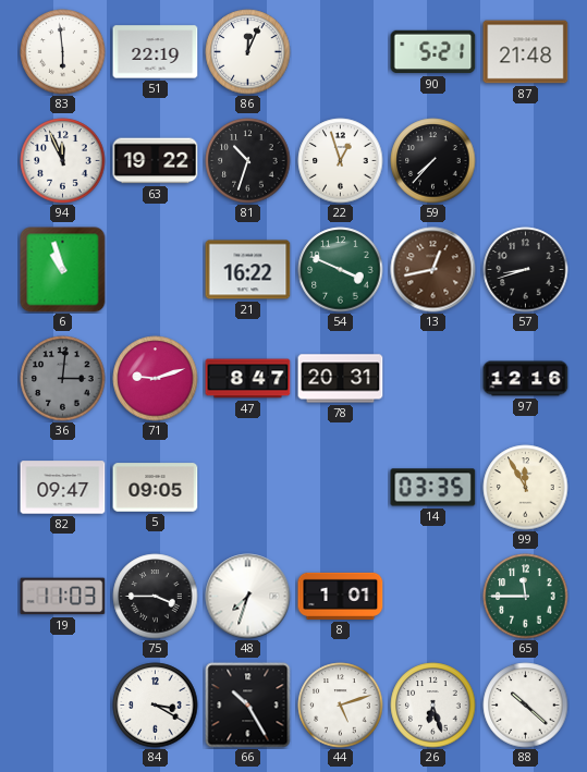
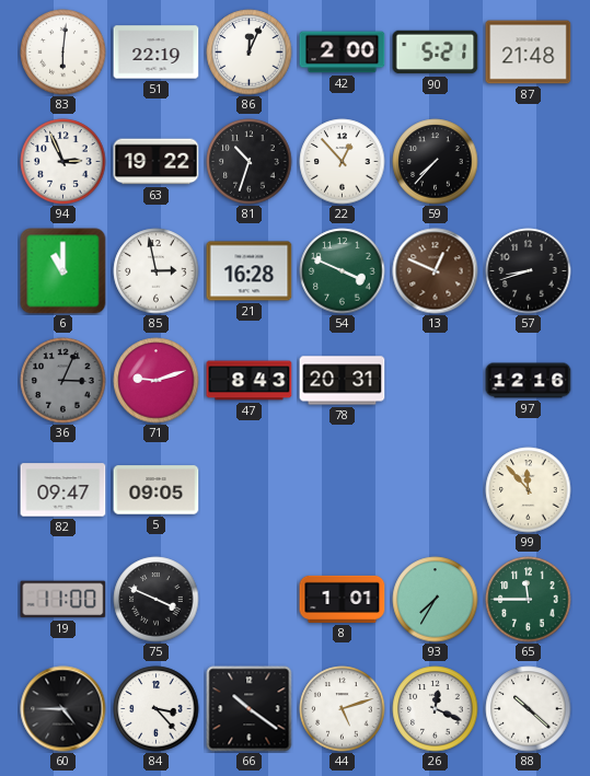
83: 5:59 -> 6:01
42: none -> 2:00
94: 11:56 -> 2:56
22: 12:57 -> 12:53
6: 10:57 -> 11:00
85: none -> 2:58
21: 16:22 -> 16:28
13: 12:43 -> 12:49
36: 3:01 -> 3:04
47: 8:47 -> 8:43
14: 03:35 -> none
99: 11:55 -> 11:53
19: 11:03 -> 11:00
75: 3:45 -> 3:49
48: 7:33 -> none
93: none -> 7:35
60: none -> 4:45
84: 3:20 -> 3:23
66: 10:25 -> 10:21
26: 6:27 -> 12:19
